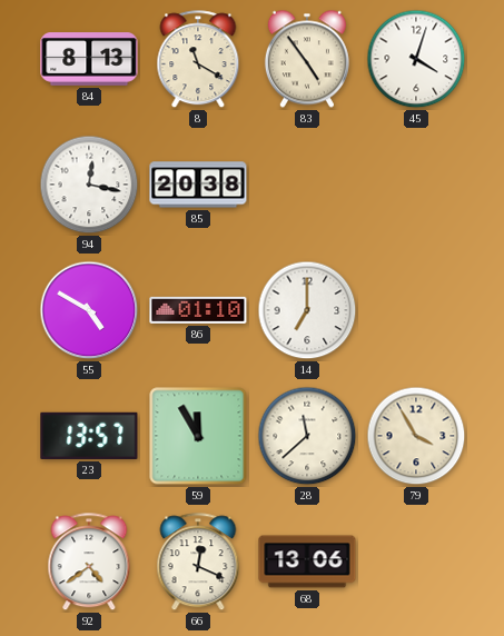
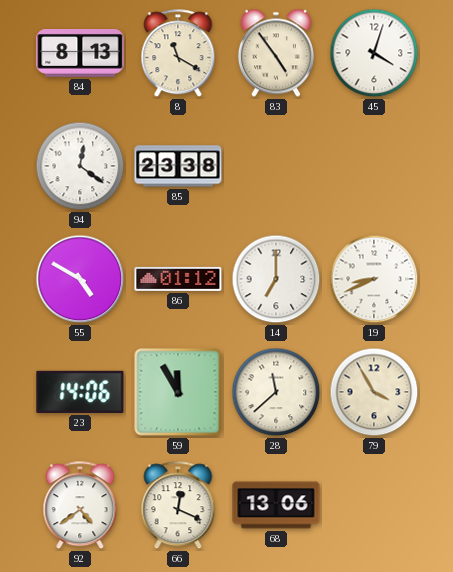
94: 12:17 -> 12:21
85: 20:38 -> 23:38
86: 01:10 -> 01:12
19: none -> 8:41
23: 13:57 -> 14:06
